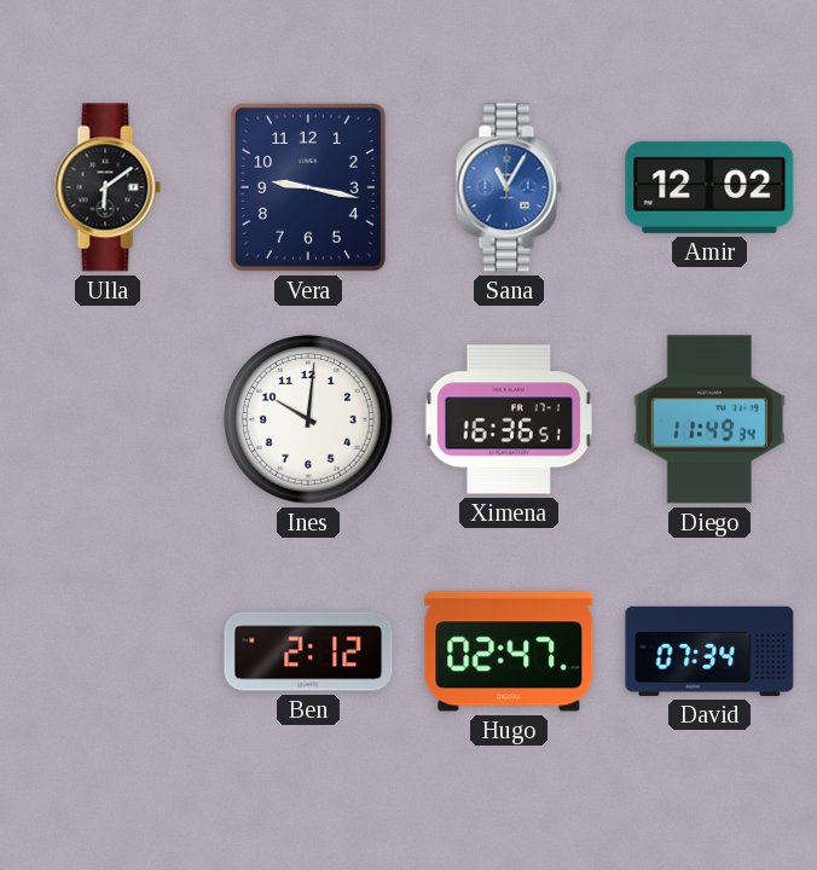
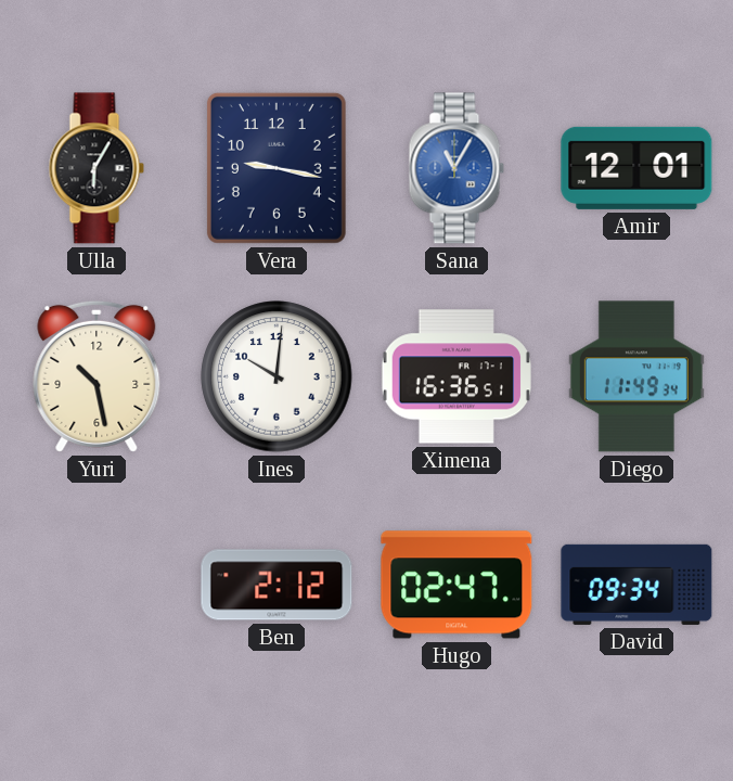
Ulla: 6:09 -> 6:05
Amir: 12:02 -> 12:01
Yuri: none -> 10:28
David: 07:34 -> 09:34
